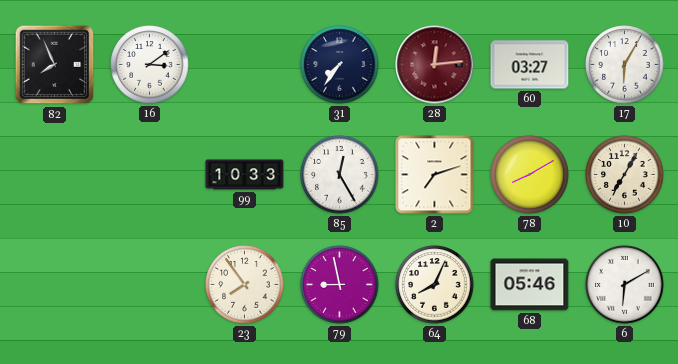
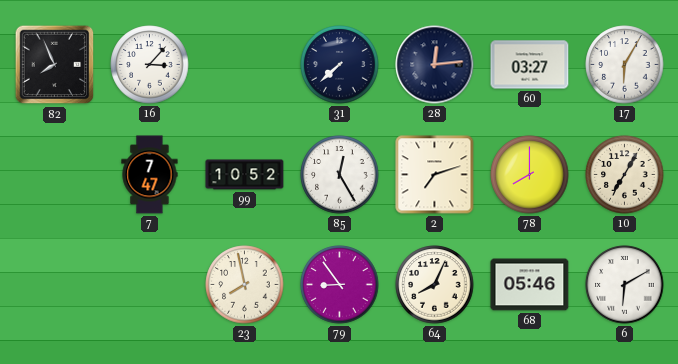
16: 3:09 -> 3:07
31: 7:36 -> 7:38
28 dial: burgundy -> navy
7: none -> 7:47
99: 10:33 -> 10:52
78: 8:10 -> 8:00
23: 7:54 -> 7:58
79: 8:58 -> 8:54
